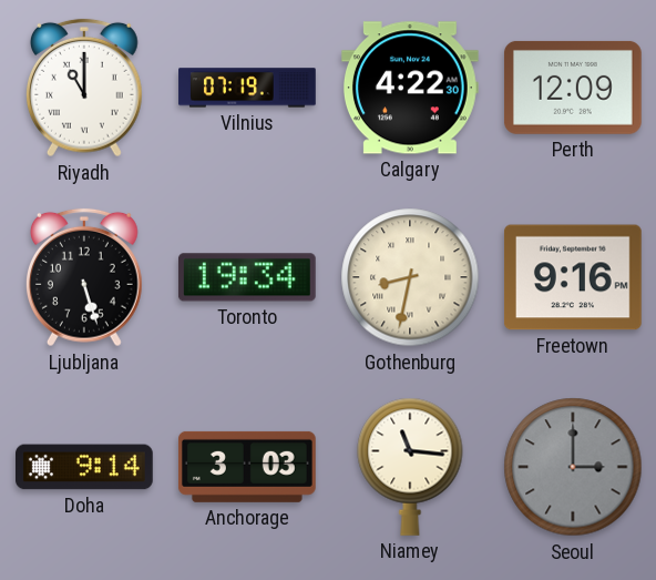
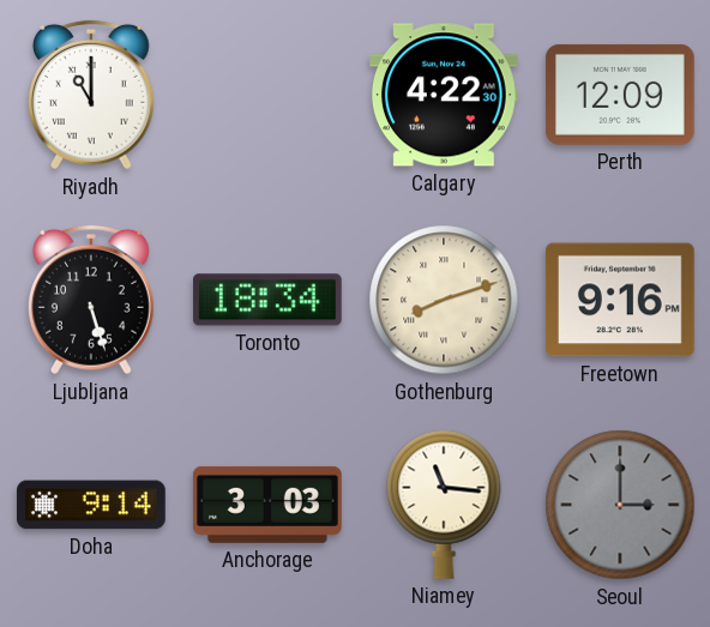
Vilnius: 07:19 -> none
Toronto: 19:34 -> 18:34
Gothenburg: 8:32 -> 8:12
